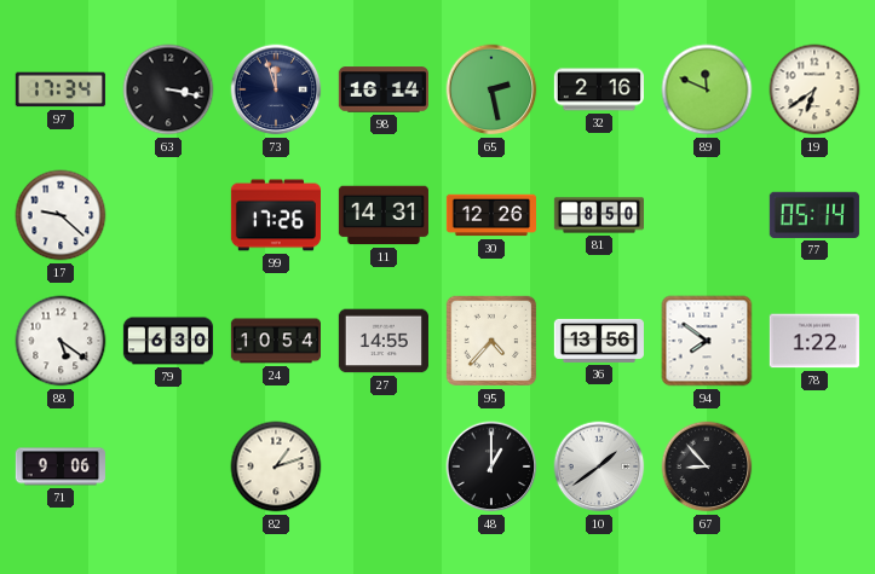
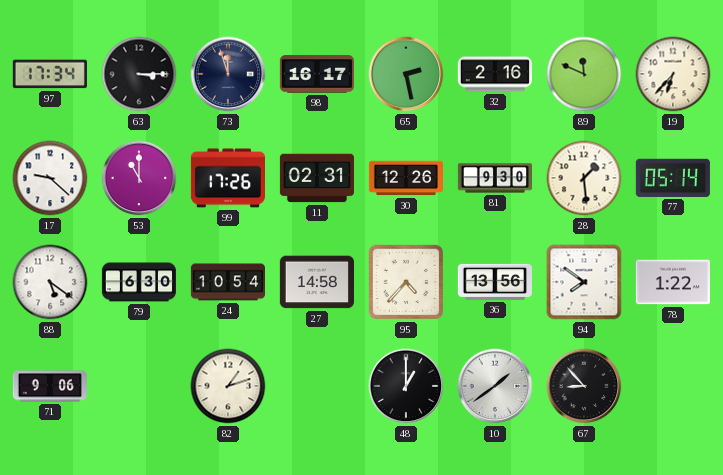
63: 3:17 -> 3:15
98: 16:14 -> 16:17
19: 6:39 -> 6:37
53: none -> 11:00
11: 14:31 -> 02:31
81: 8:50 -> 9:30
28: none -> 1:29
27: 14:55 -> 14:58
